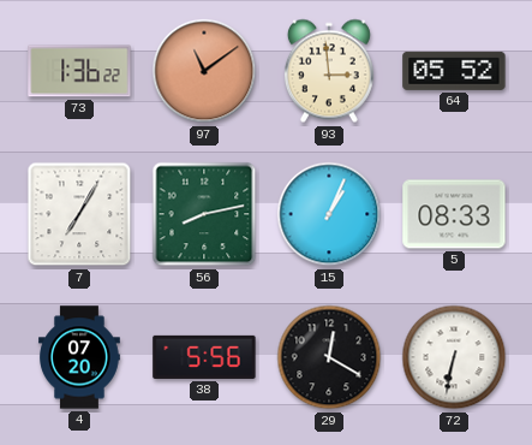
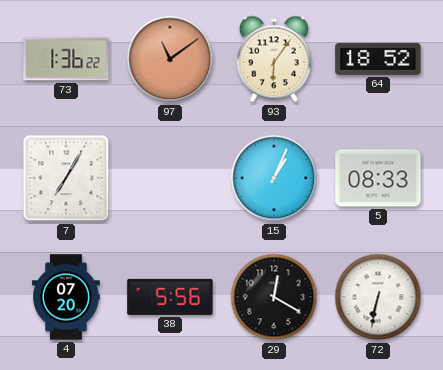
93: 2:59 -> 6:06
64: 05:52 -> 18:52
56: 8:13 -> none
